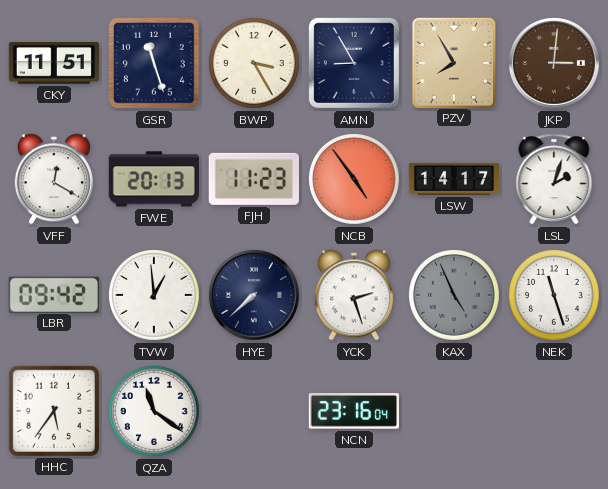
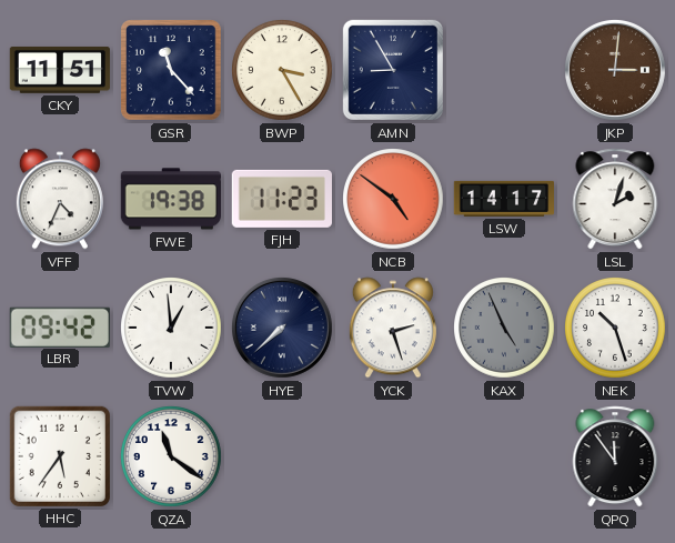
GSR: 11:27 -> 11:23
PZV: 7:55 -> none
VFF: 12:20 -> 4:34
FWE: 20:13 -> 19:38
NCB: 4:54 -> 4:51
NEK: 11:27 -> 10:27
NCN: 23:16 -> none
QPQ: none -> 11:54
